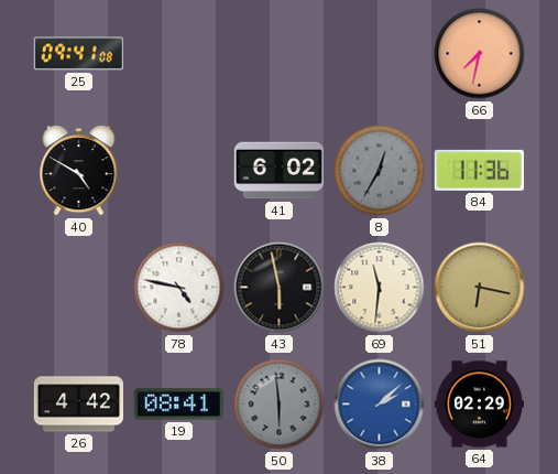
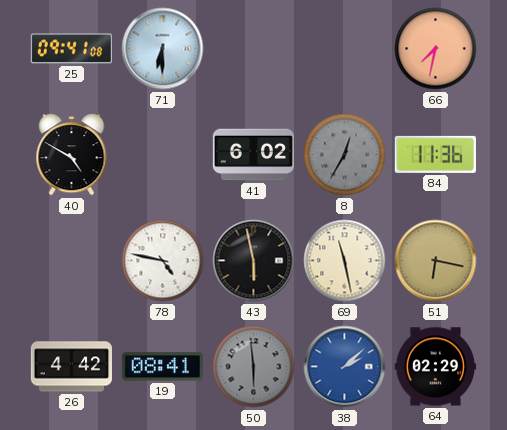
71: none -> 6:30
69: 11:31 -> 11:28
